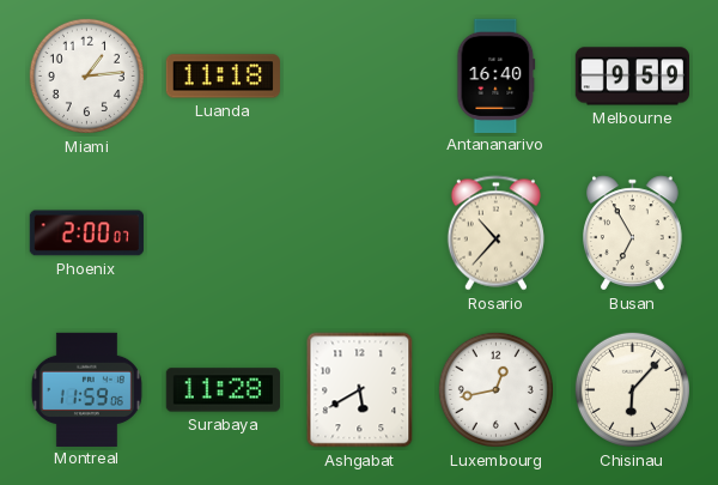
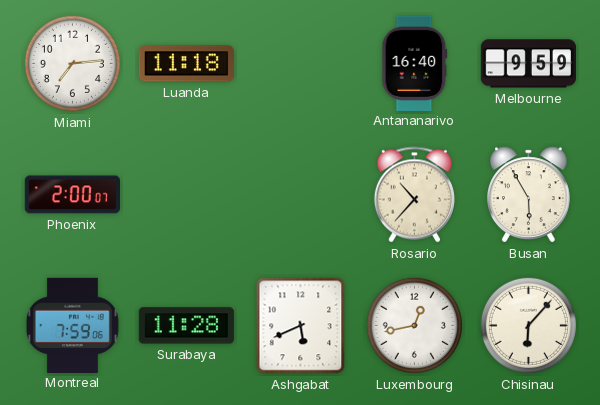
Miami: 1:14 -> 7:14
Busan: 6:55 -> 5:55
Montreal: 11:59 -> 7:59
Ashgabat: 5:40 -> 5:41
